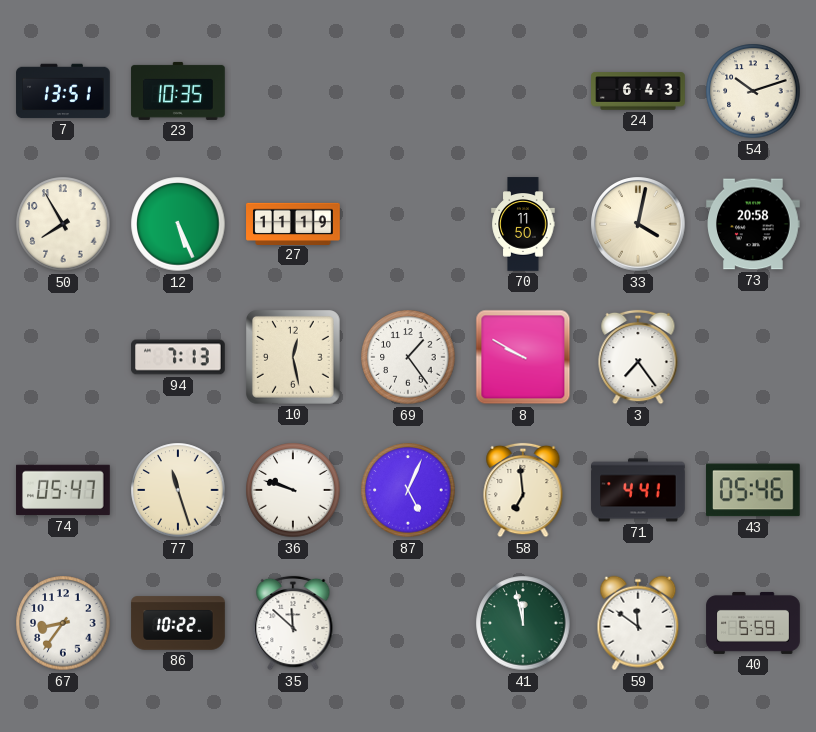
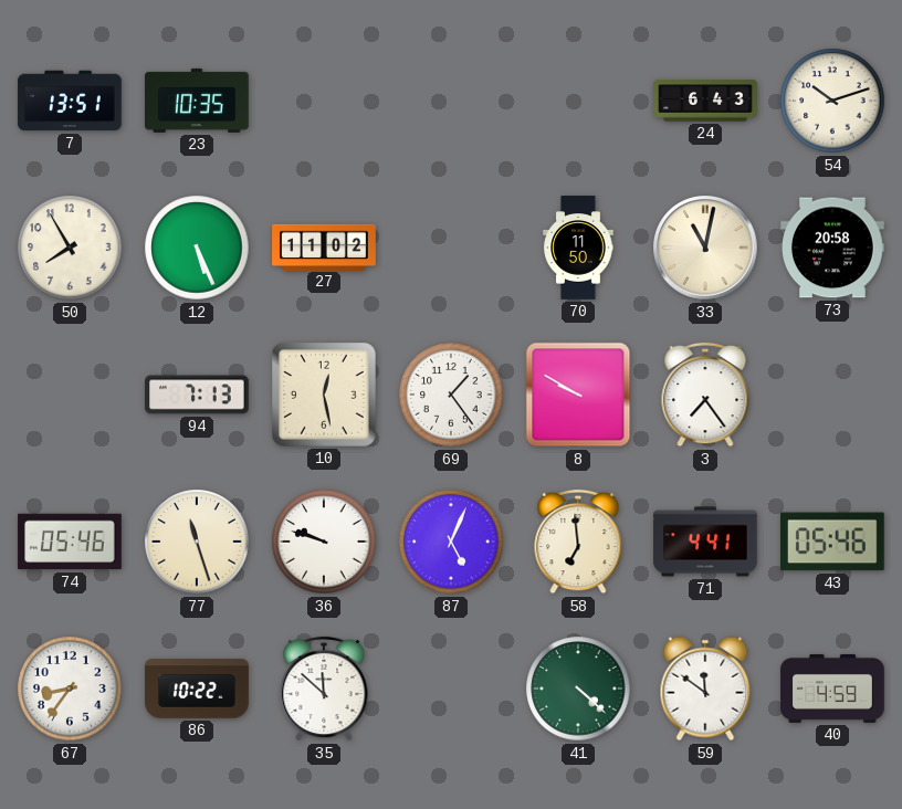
27: 11:19 -> 11:02
33: 4:02 -> 11:02
74: 05:47 -> 05:46
41: 11:58 -> 4:22
40: 5:59 -> 4:59
